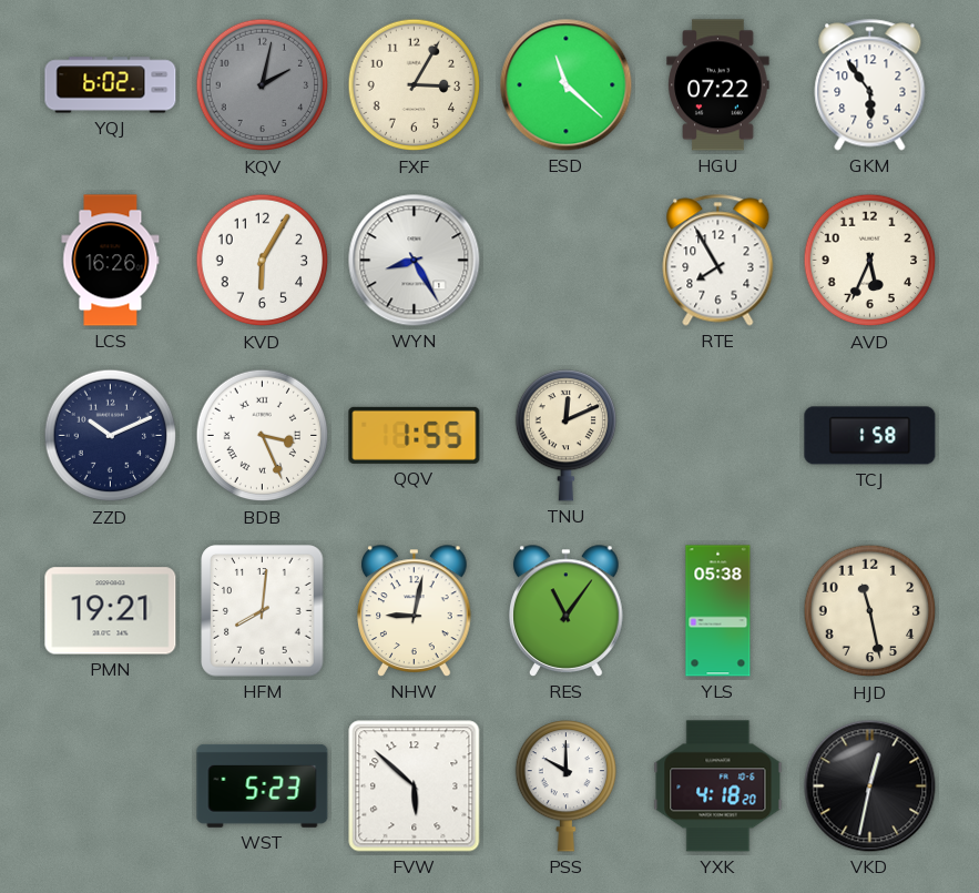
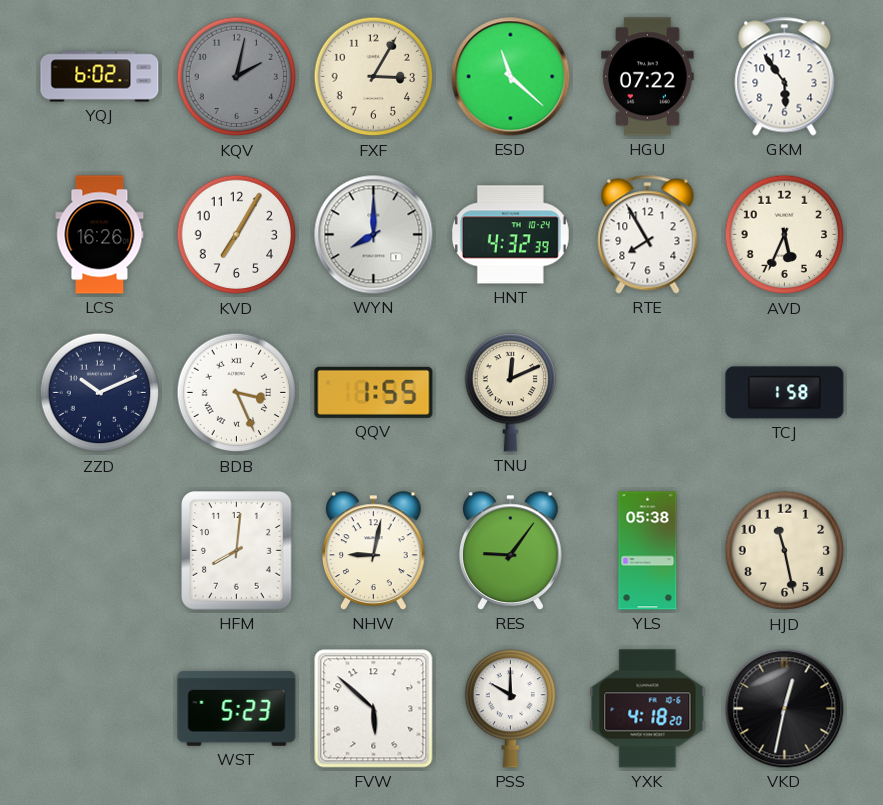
KVD: 6:05 -> 7:05
WYN: 8:25 -> 8:00
HNT: none -> 4:32
PMN: 19:21 -> none
RES: 11:06 -> 9:06
